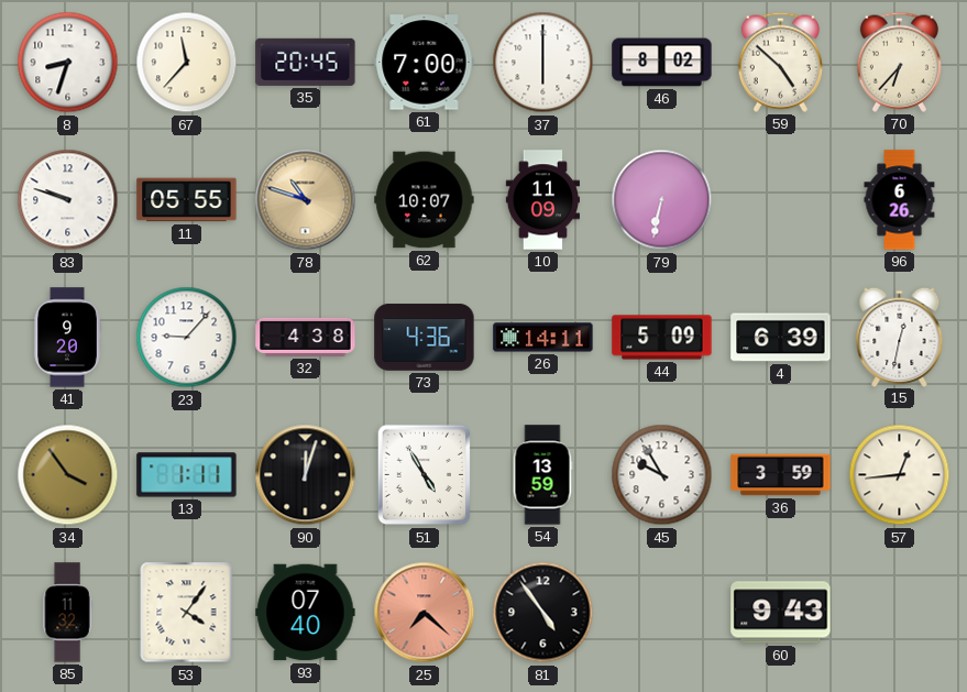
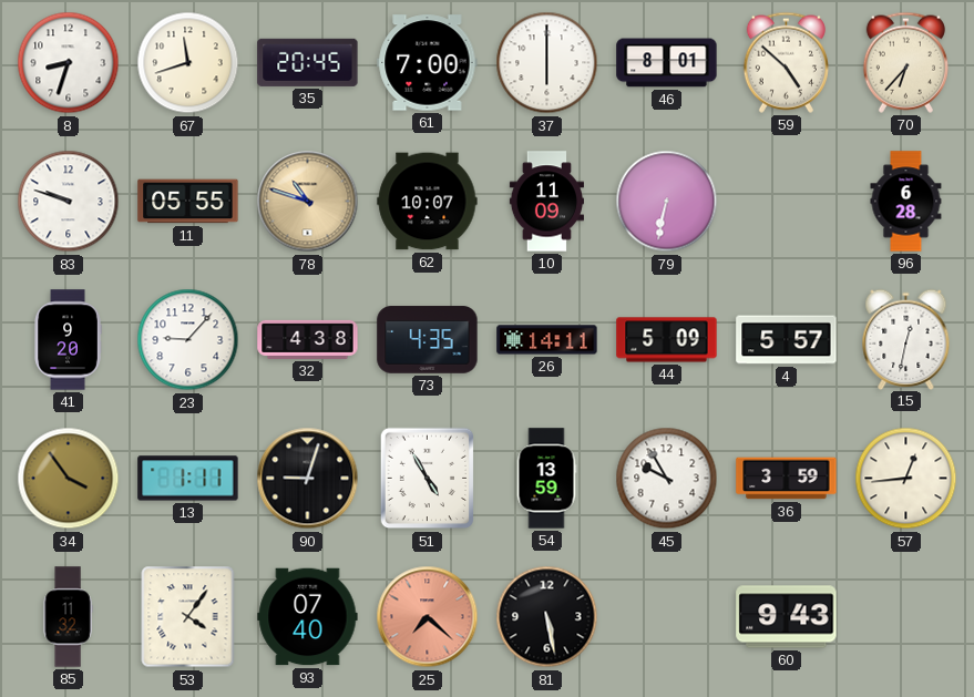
67: 11:37 -> 11:42
46: 8:02 -> 8:01
96: 6:26 -> 6:28
73: 4:36 -> 4:35
4: 6:39 -> 5:57
90: 12:03 -> 9:03
81: 4:54 -> 5:28
